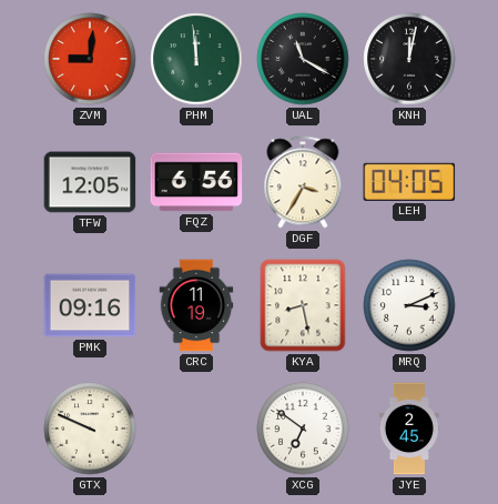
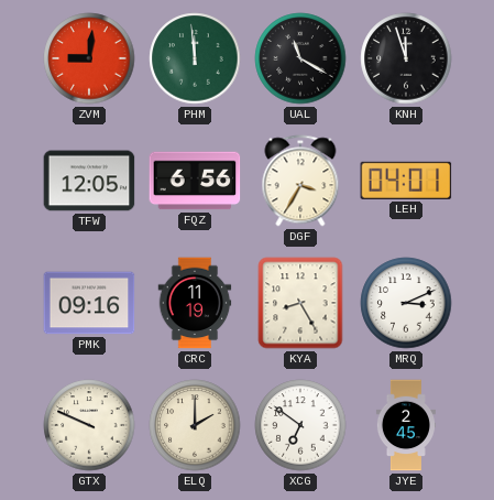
KNH: 12:02 -> 11:57
LEH: 04:05 -> 04:01
KYA: 8:28 -> 8:25
ELQ: none -> 2:00
